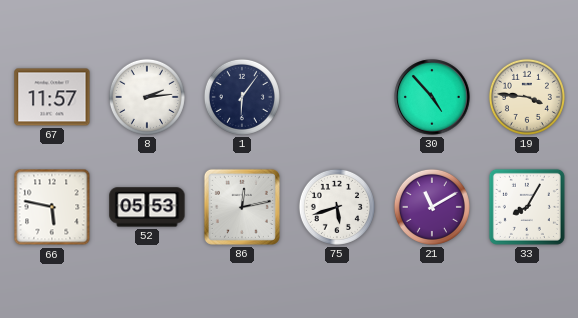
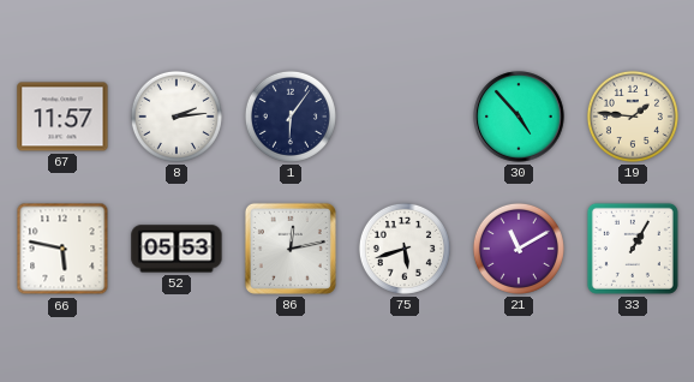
19: 3:46 -> 1:46
33: 8:05 -> 1:05
